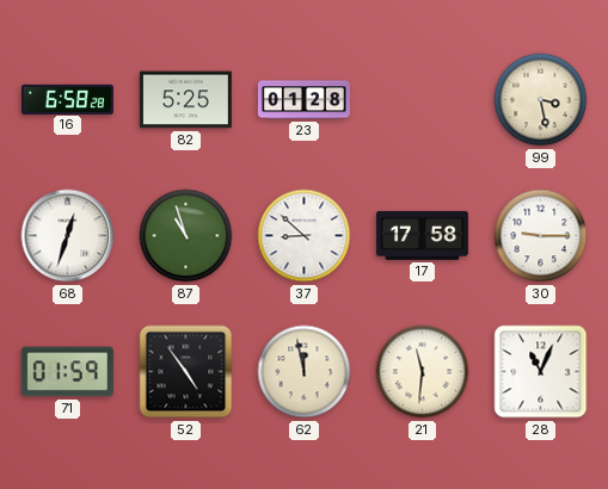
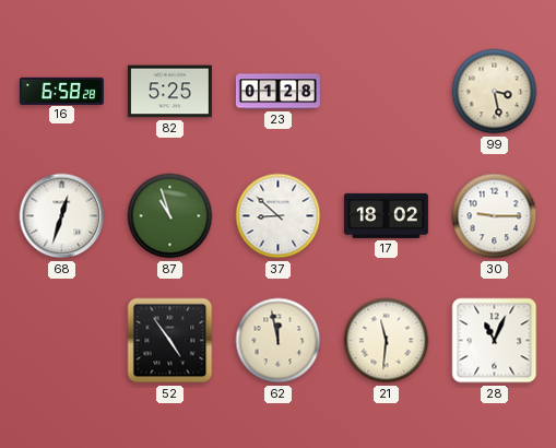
17: 17:58 -> 18:02
71: 01:59 -> none
